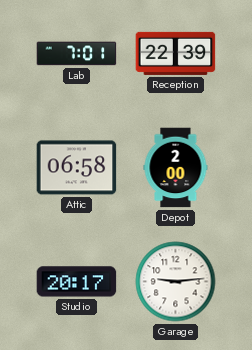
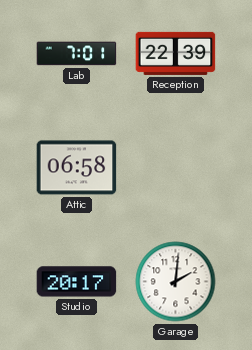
Depot: 2:00 -> none
Garage: 9:14 -> 2:01
